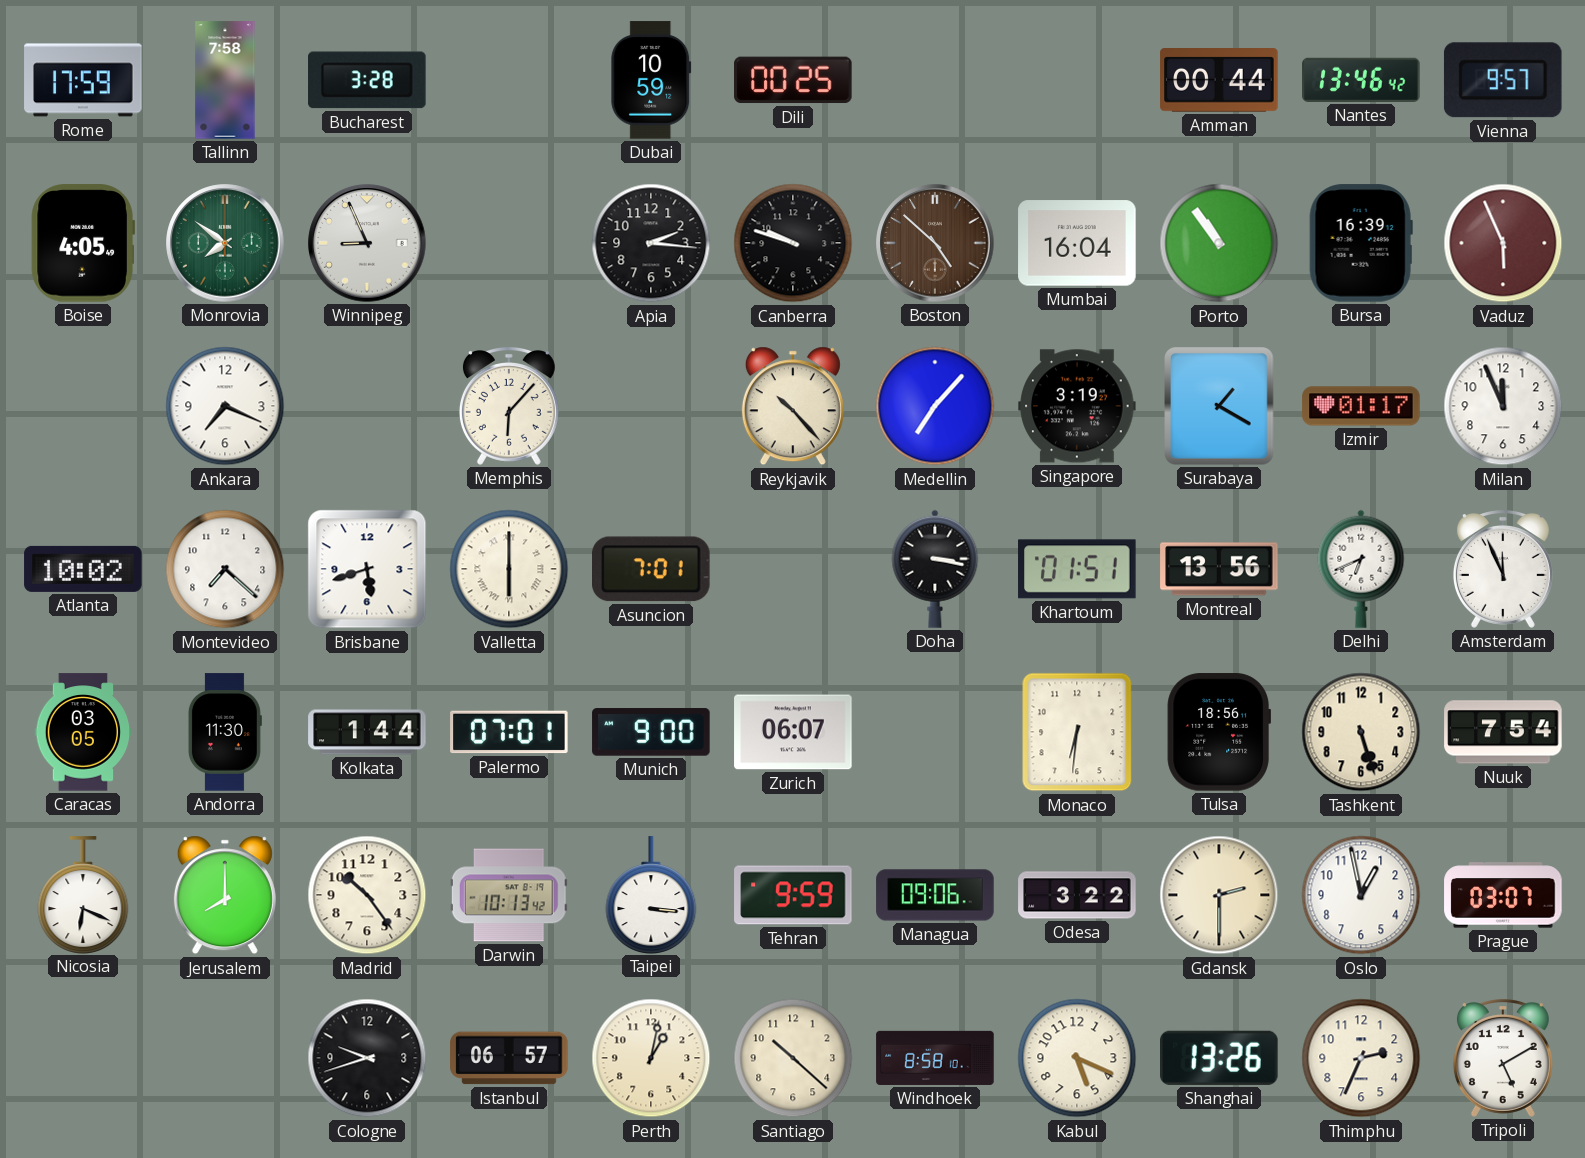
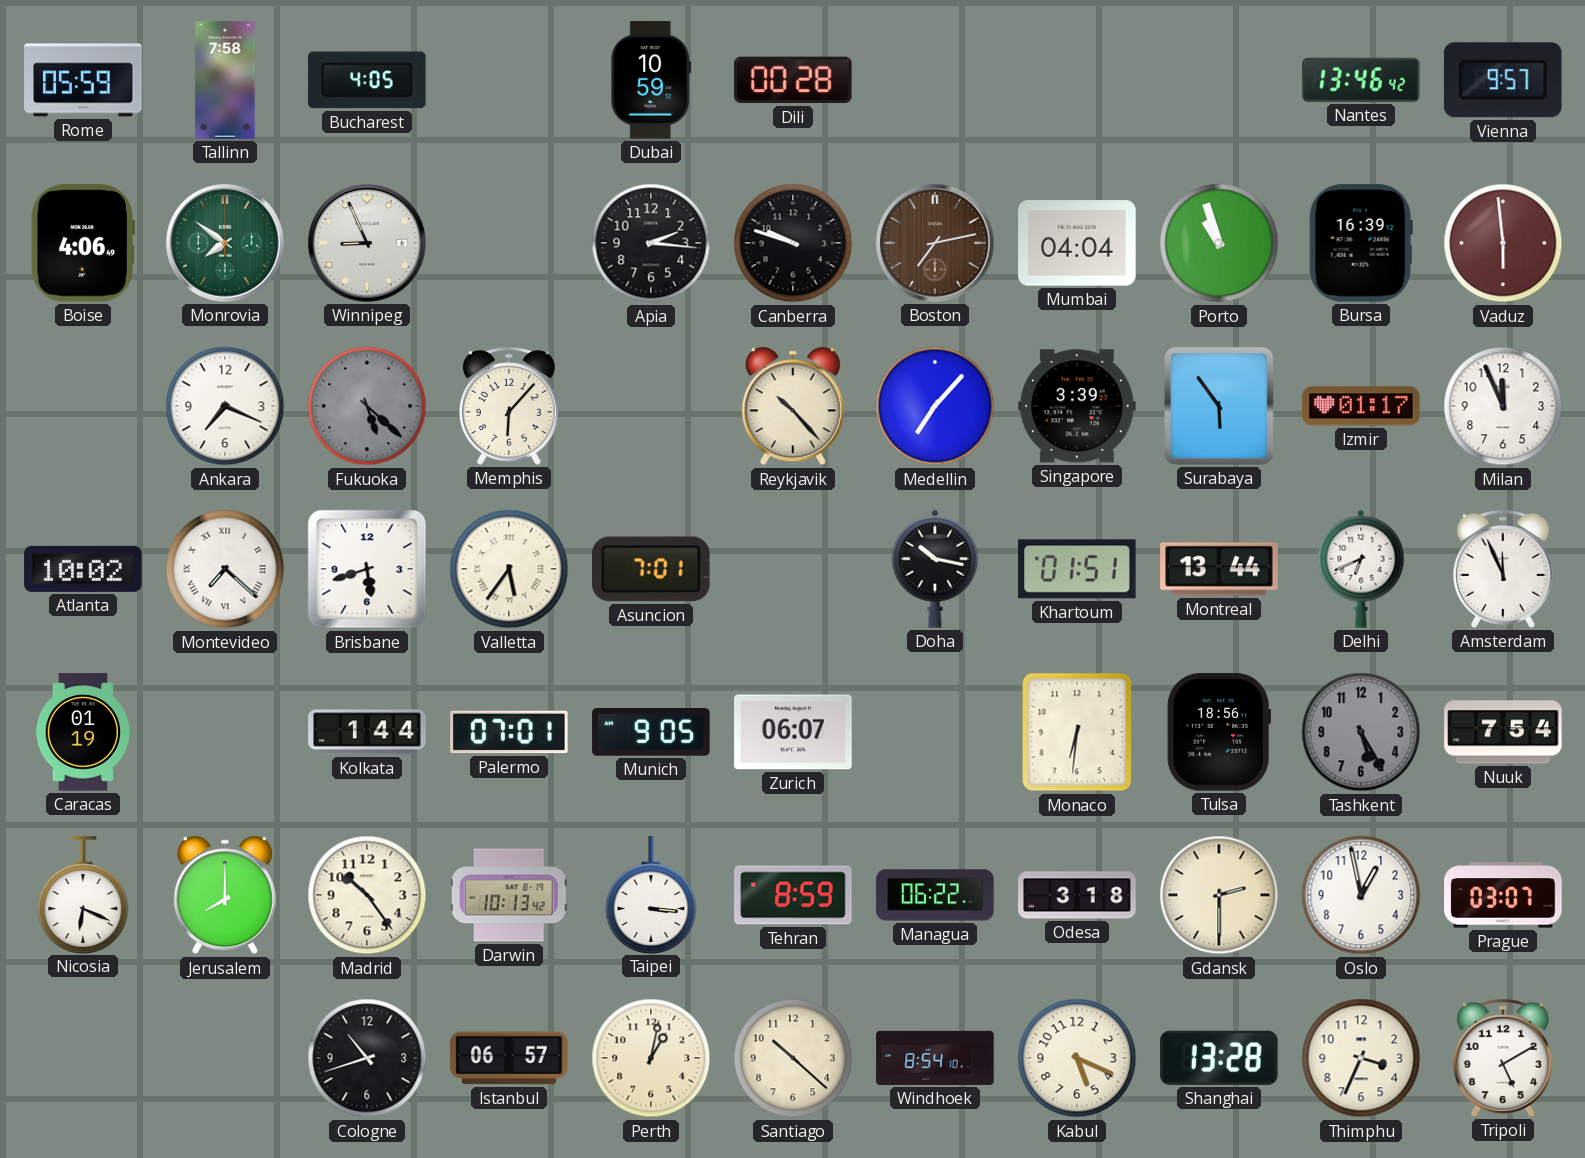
Rome: 17:59 -> 05:59
Bucharest: 3:28 -> 4:05
Dili: 00:25 -> 00:28
Amman: 00:44 -> none
Boise: 4:05 -> 4:06
Boston: 4:52 -> 7:13
Mumbai: 16:04 -> 04:04
Porto: 10:54 -> 10:57
Vaduz: 5:56 -> 5:59
Fukuoka: none -> 5:22
Singapore: 3:19 -> 3:39
Surabaya: 1:20 -> 5:54
Montevideo numerals: Arabic -> Roman
Valletta: 6:00 -> 5:36
Doha: 3:17 -> 10:17
Montreal: 13:56 -> 13:44
Caracas: 03:05 -> 01:19
Andorra: 11:30 -> none
Munich: 9:00 -> 9:05
Tashkent: 5:27 -> 5:25
Tashkent dial: cream -> grey
Tehran: 9:59 -> 8:59
Managua: 09:06 -> 06:22
Odesa: 3:22 -> 3:18
Cologne: 9:42 -> 10:42
Windhoek: 8:58 -> 8:54
Shanghai: 13:26 -> 13:28
Thimphu: 2:34 -> 3:34
